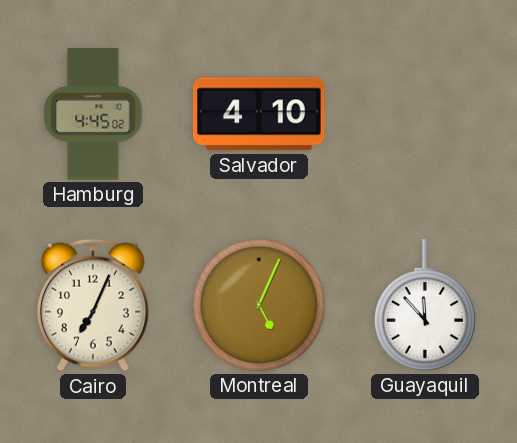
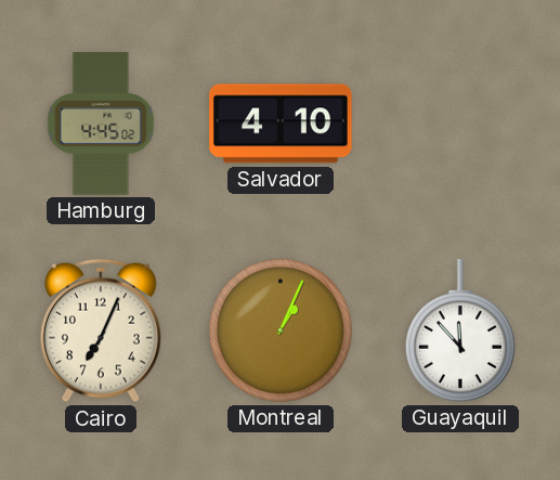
Montreal: 5:04 -> 1:04
